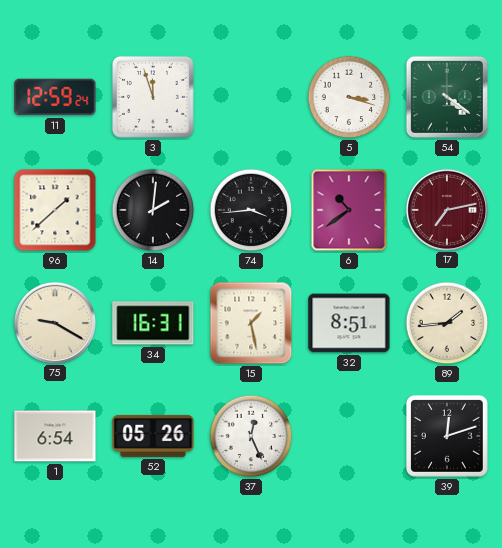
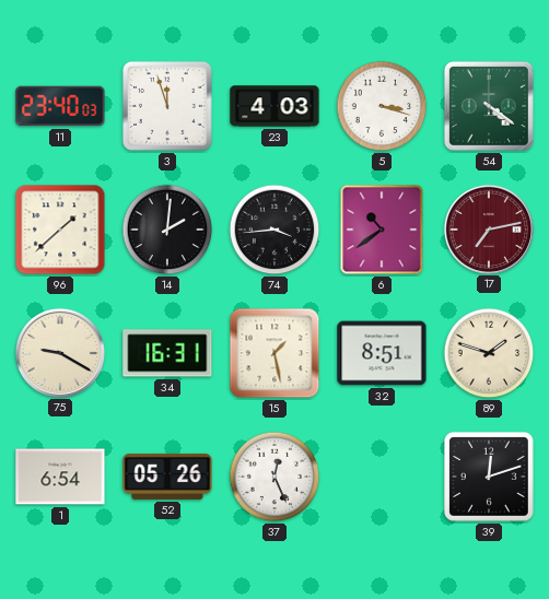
11: 12:59 -> 23:40
23: none -> 4:03
89: 1:44 -> 1:48
